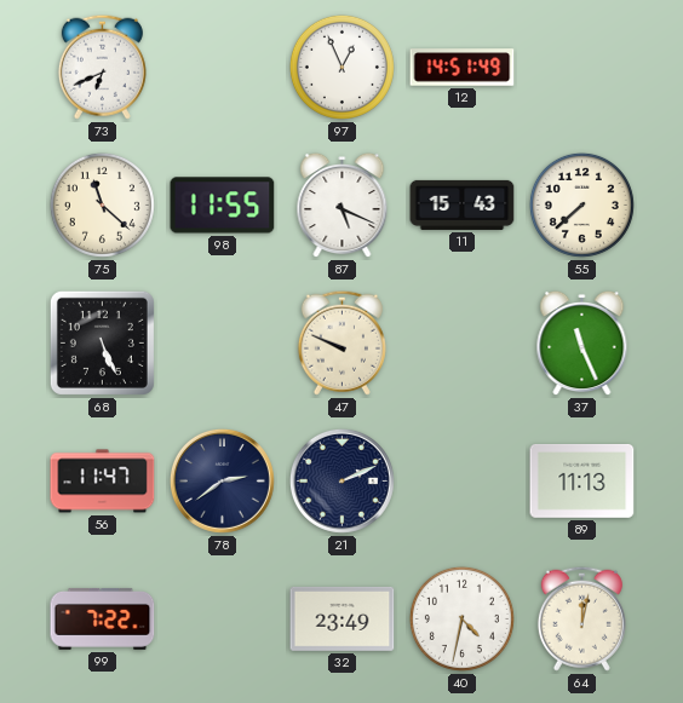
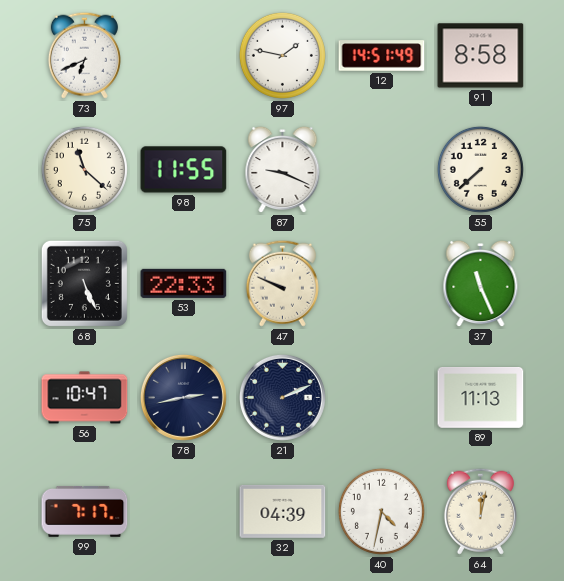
97: 12:56 -> 1:47
91: none -> 8:58
87: 5:19 -> 9:19
11: 15:43 -> none
53: none -> 22:33
56: 11:47 -> 10:47
78: 2:39 -> 2:43
99: 7:22 -> 7:17
32: 23:49 -> 04:39
